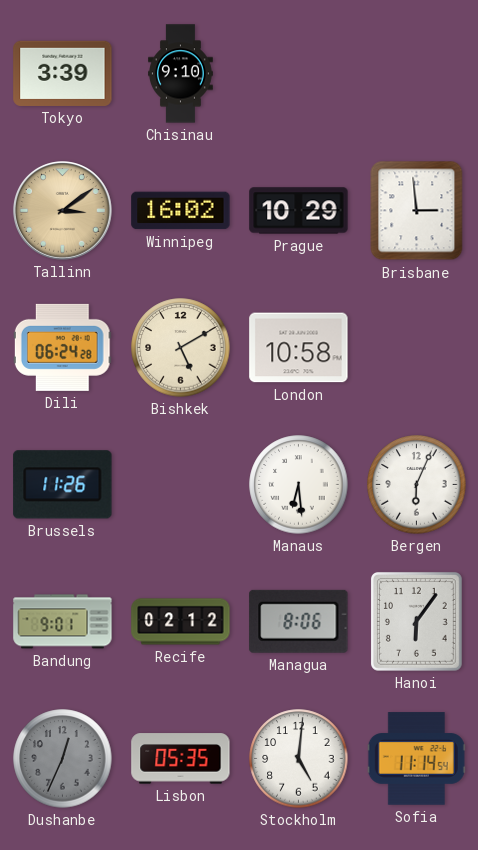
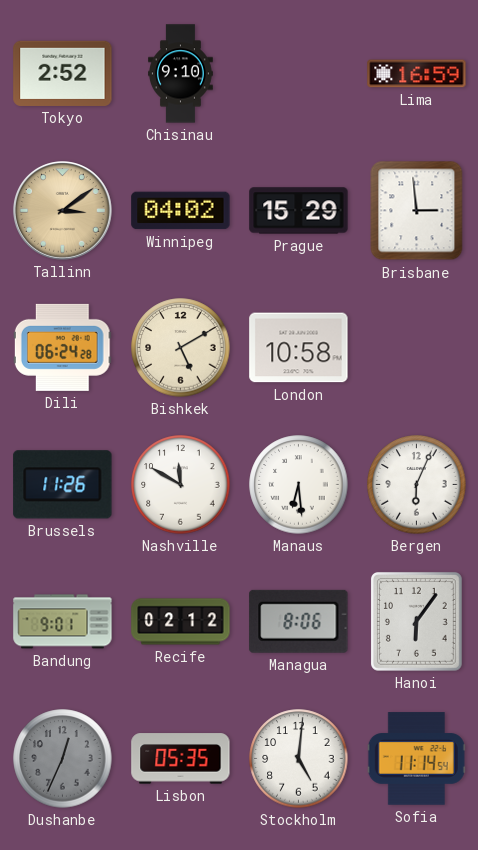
Tokyo: 3:39 -> 2:52
Lima: none -> 16:59
Winnipeg: 16:02 -> 04:02
Prague: 10:29 -> 15:29
Nashville: none -> 11:50
